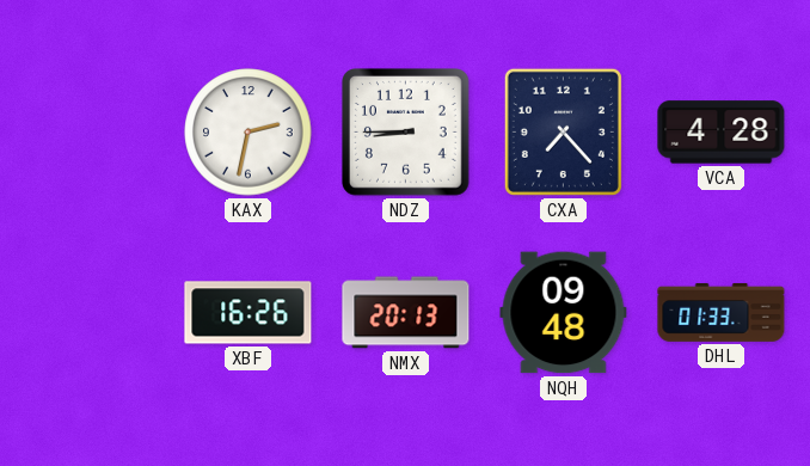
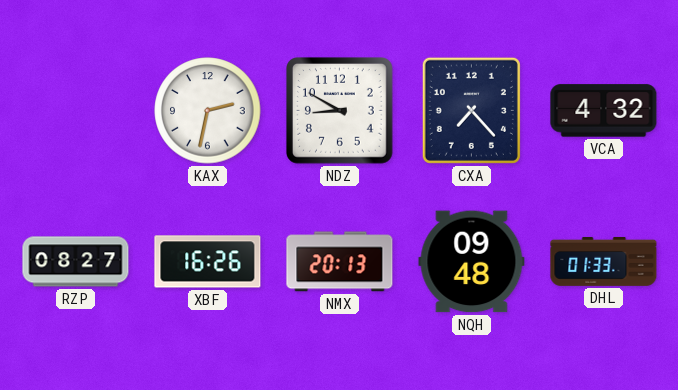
NDZ: 8:45 -> 8:50
VCA: 4:28 -> 4:32
RZP: none -> 08:27
